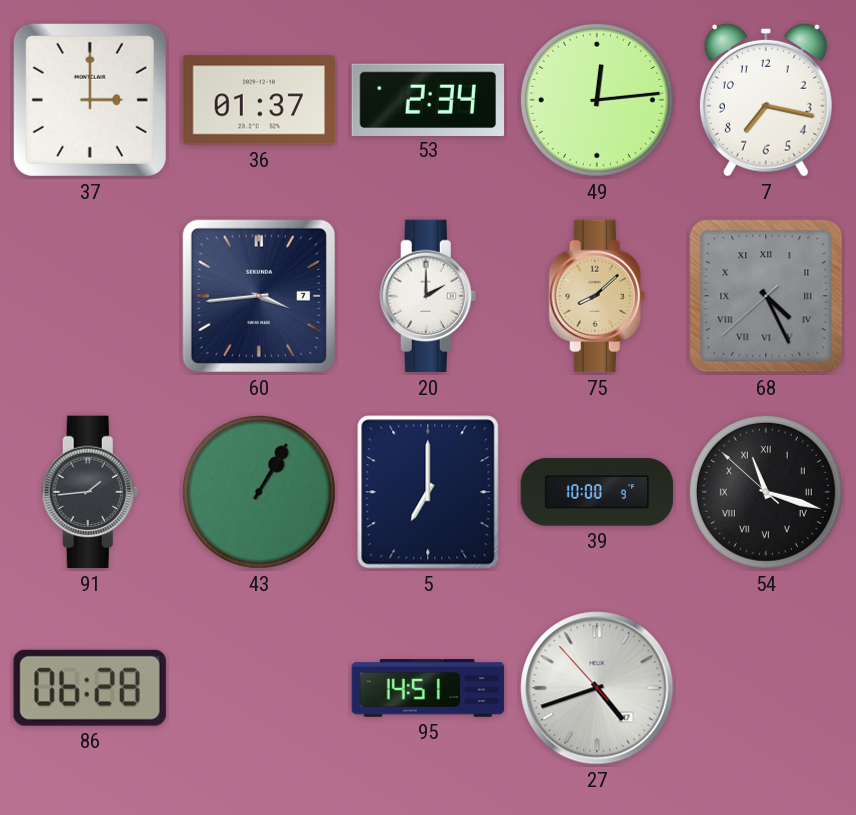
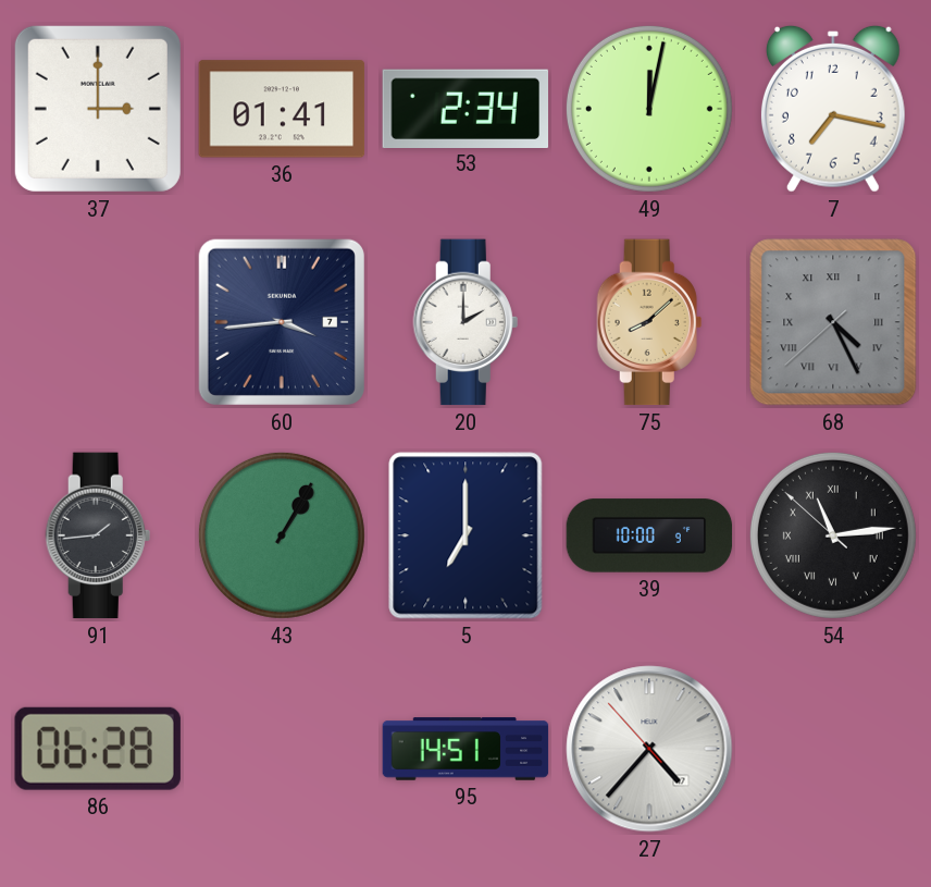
36: 01:37 -> 01:41
49: 12:14 -> 12:02
54: 11:17 -> 11:13
27: 4:41 -> 4:36
